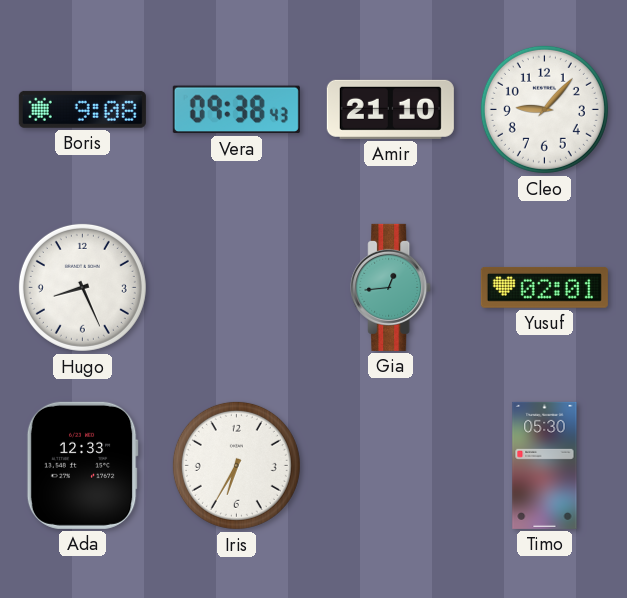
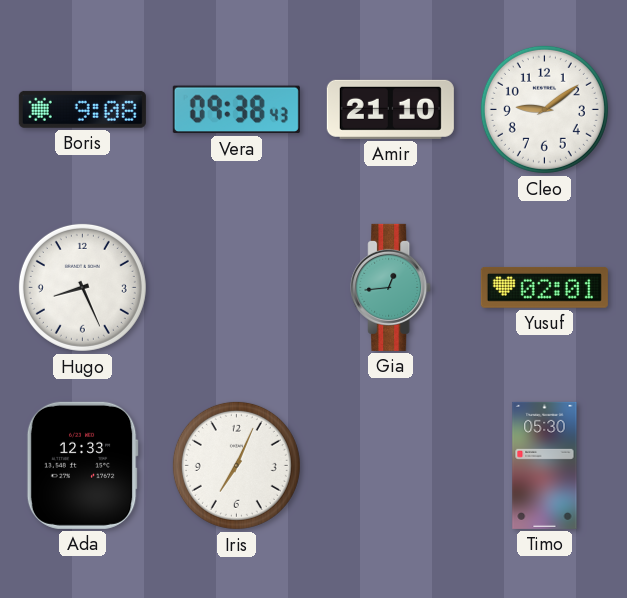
Cleo: 9:07 -> 9:09
Iris: 6:35 -> 7:04
